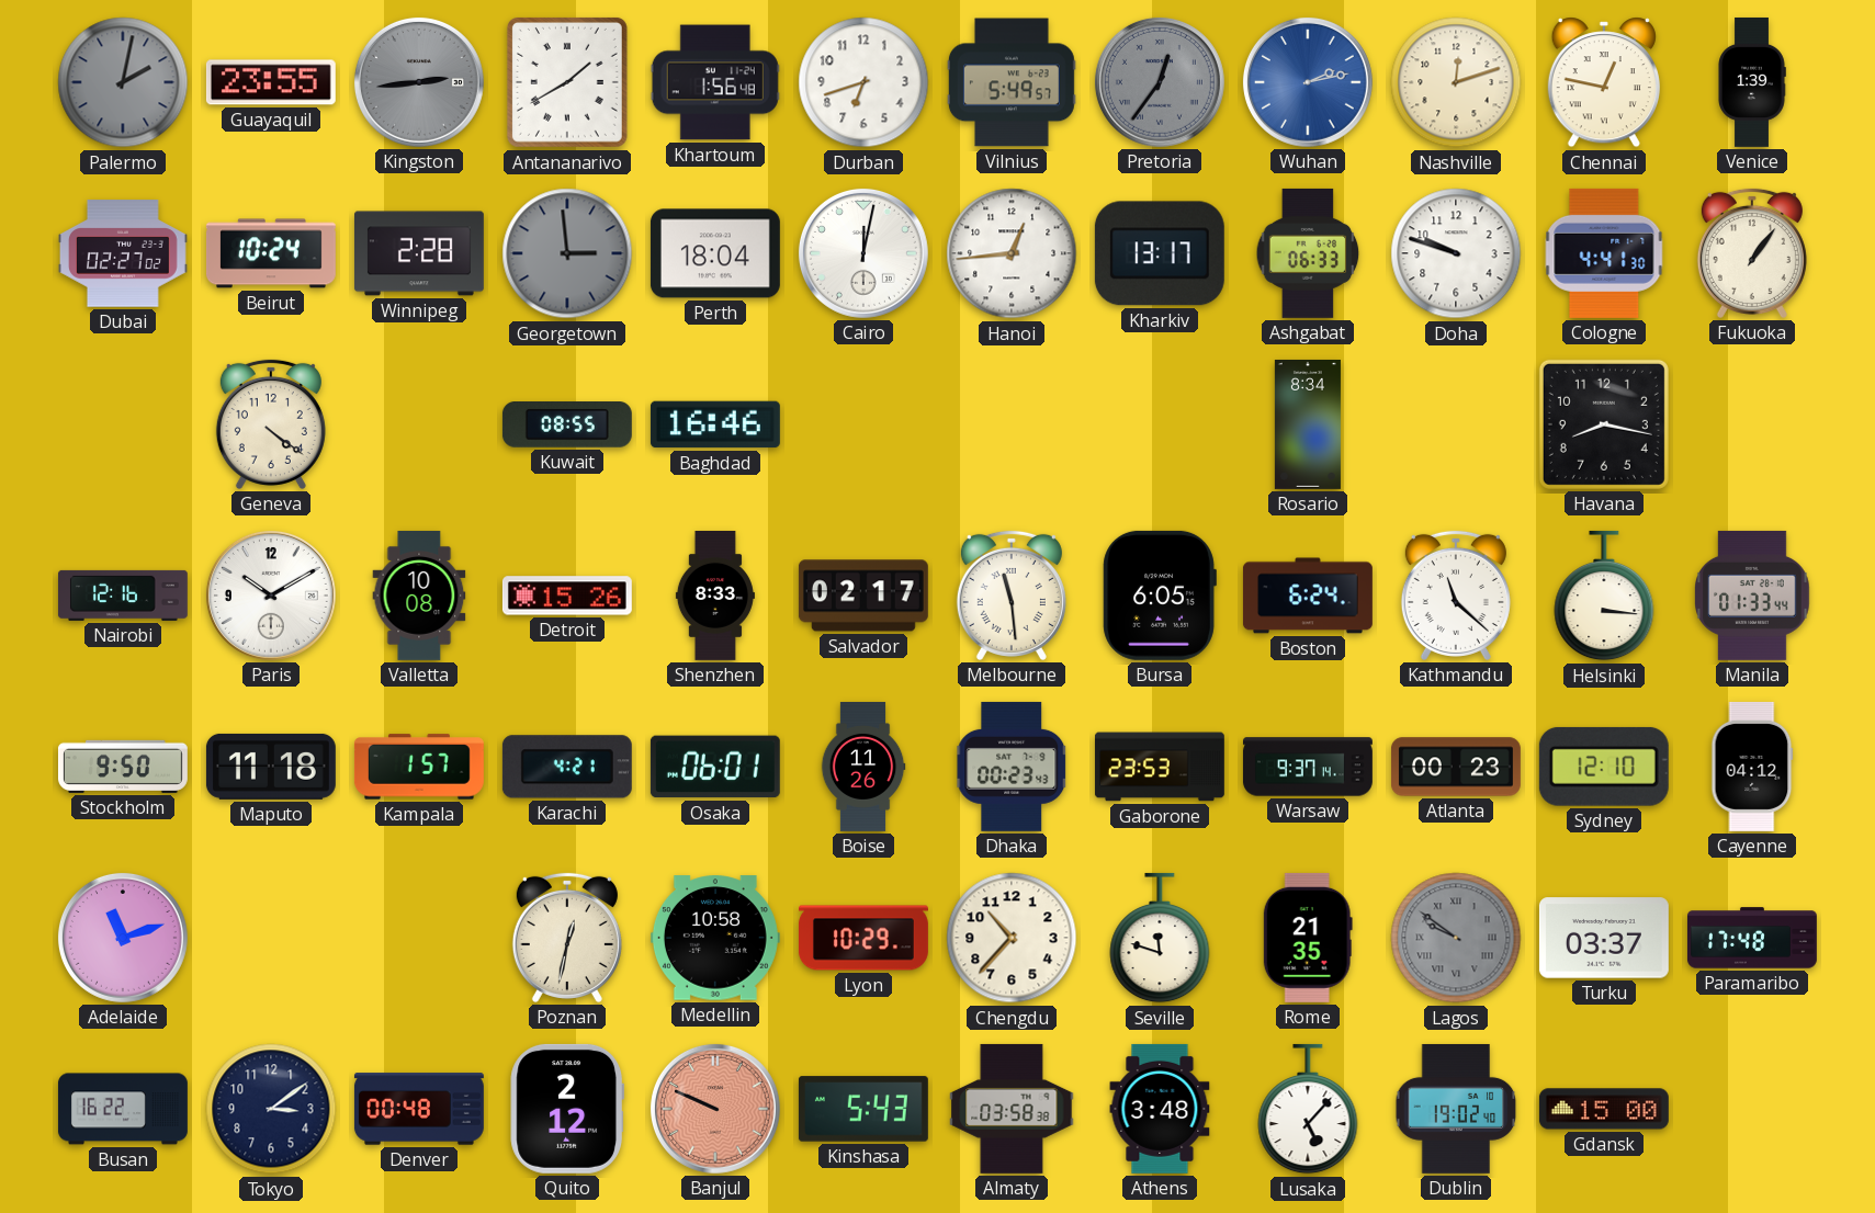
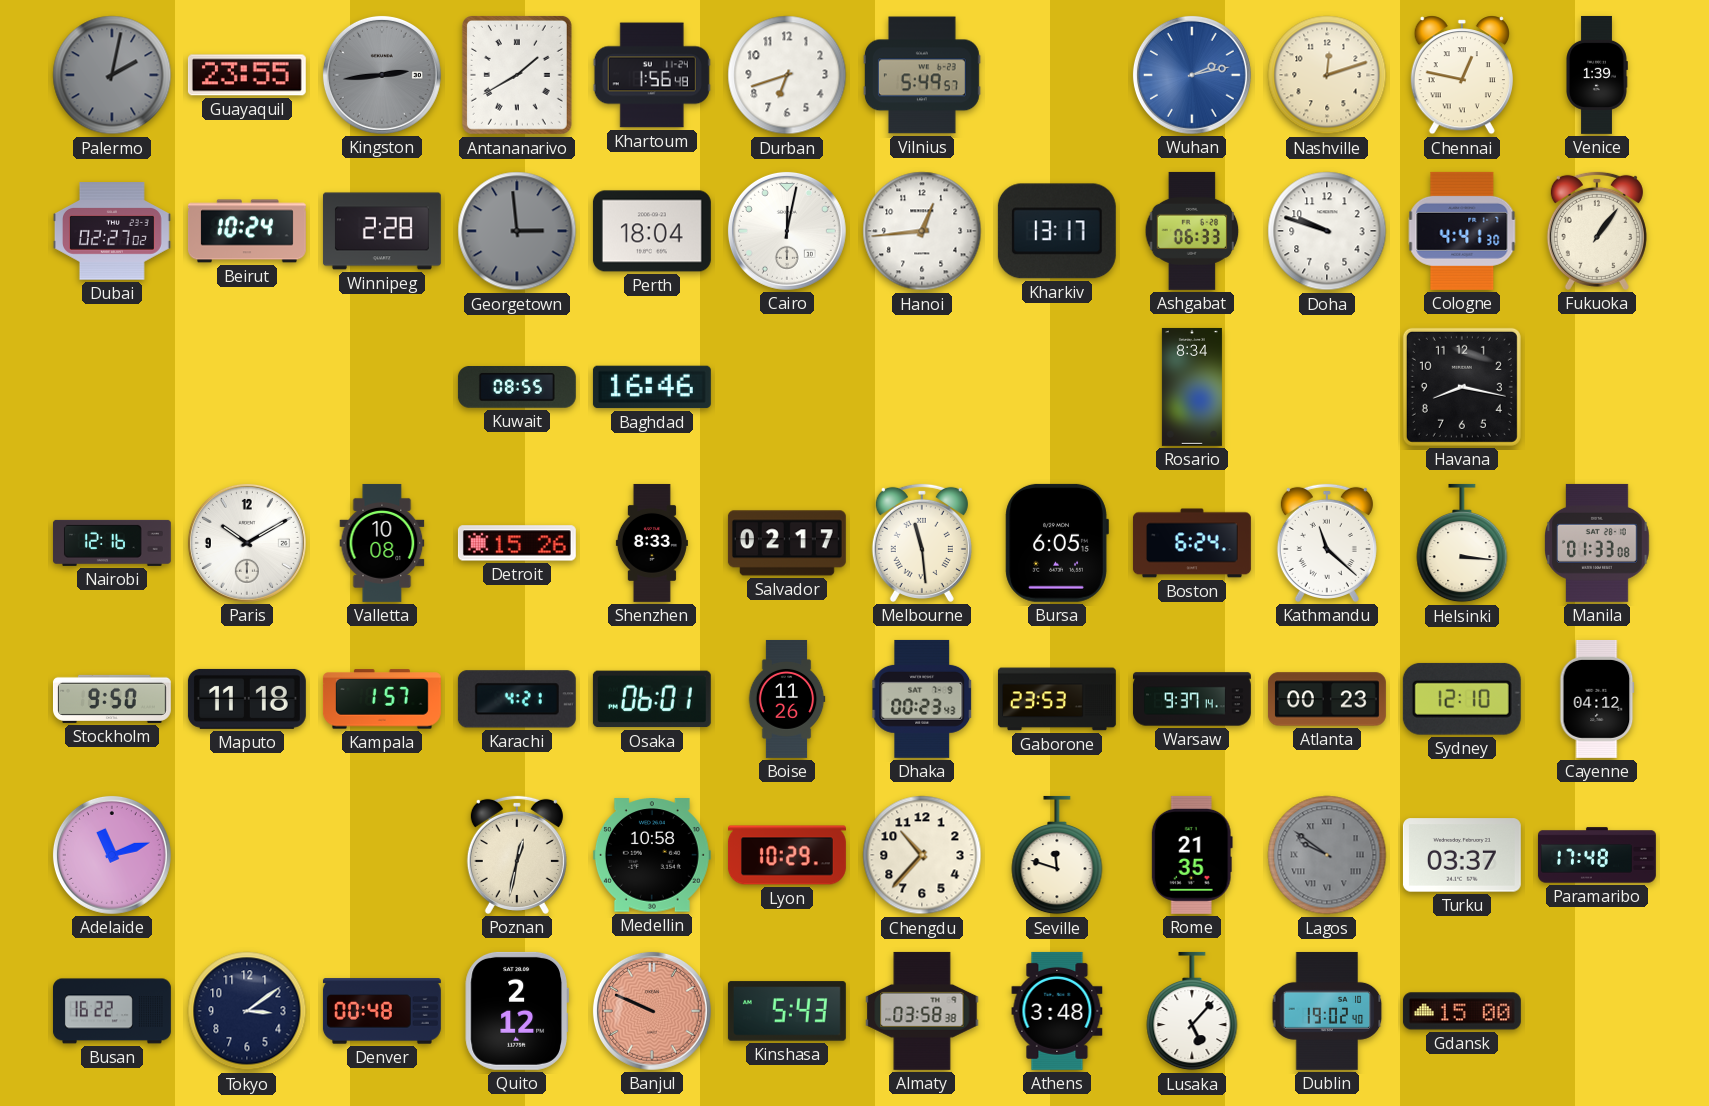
Pretoria: 12:36 -> none
Geneva: 4:21 -> none
Manila: 01:33:44 -> 01:33:08
